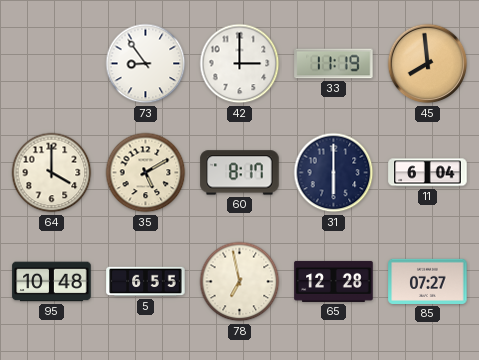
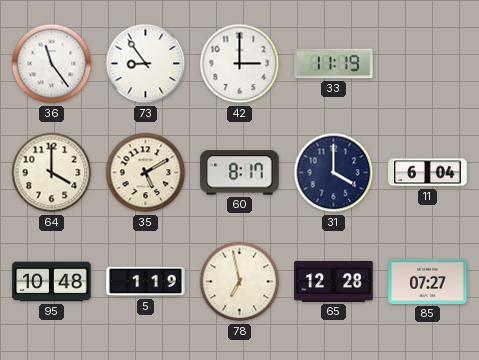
36: none -> 11:24
45: 7:59 -> none
31: 6:00 -> 4:00
5: 6:55 -> 1:19
